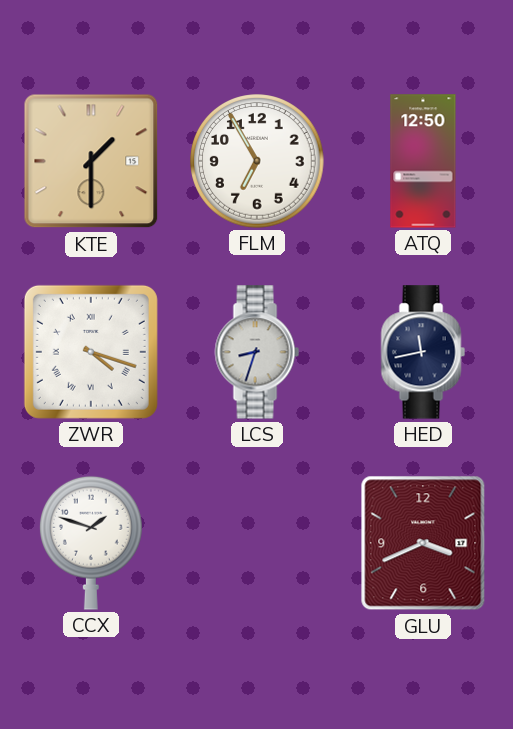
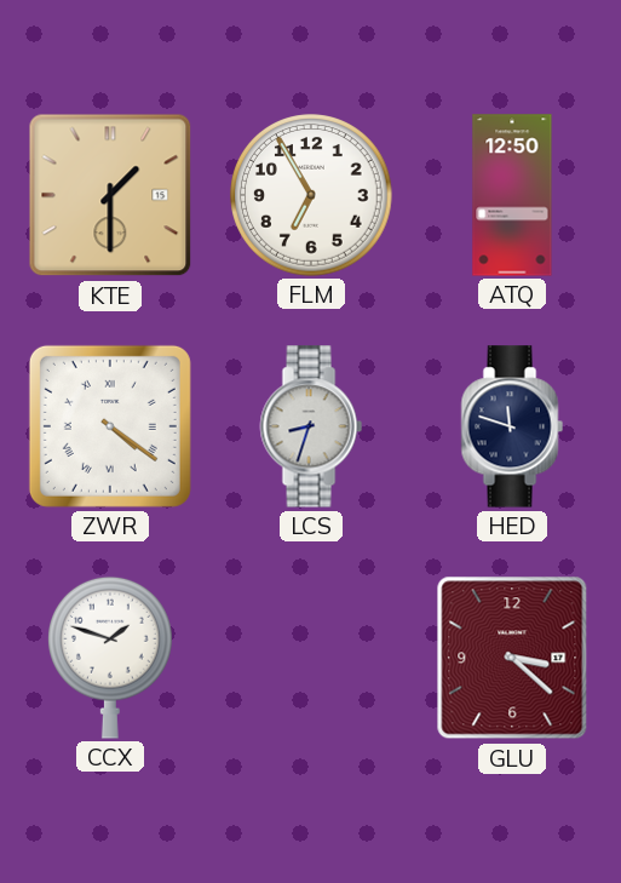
ZWR: 4:18 -> 4:21
HED: 11:43 -> 11:48
GLU: 3:41 -> 3:22
